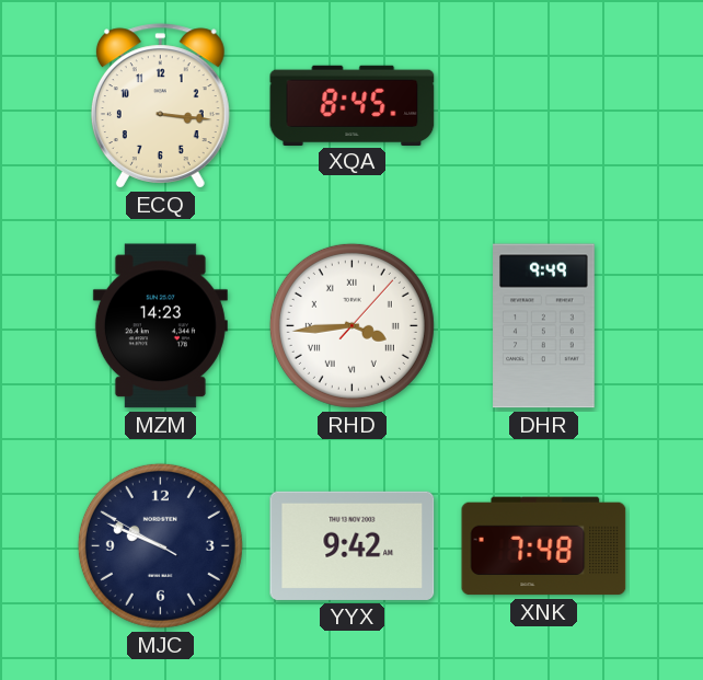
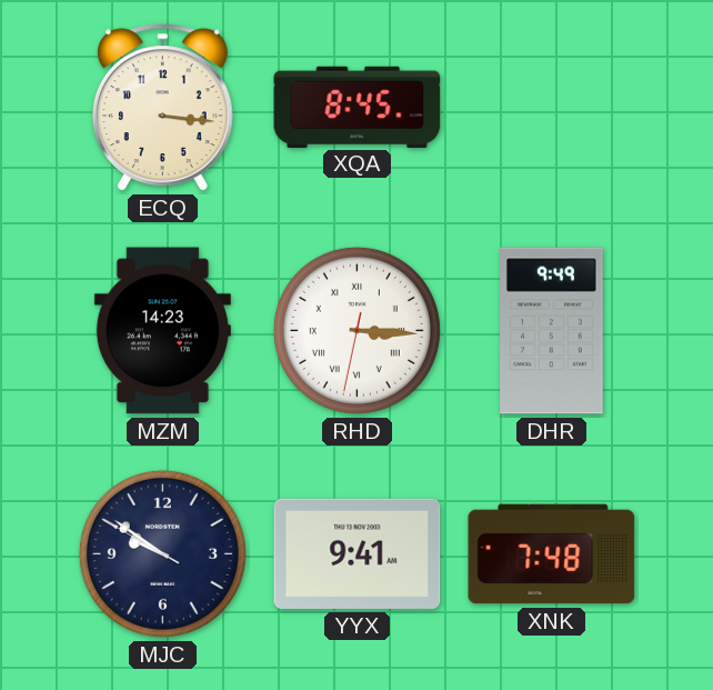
RHD: 3:44 -> 3:15
MJC: 9:48 -> 9:50
YYX: 9:42 -> 9:41
